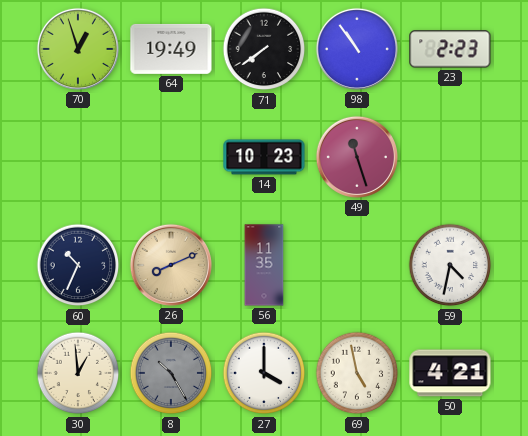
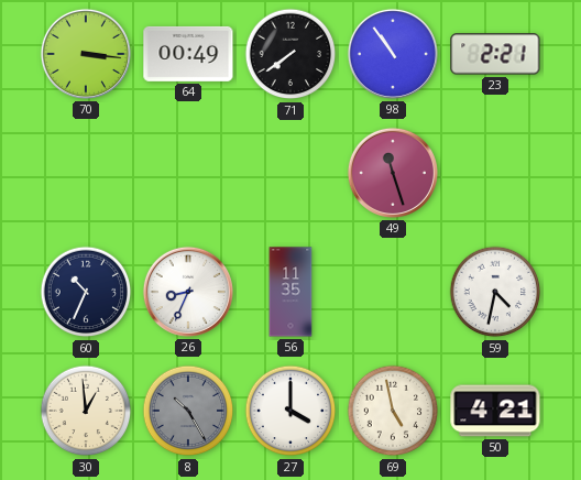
70: 12:57 -> 3:16
64: 19:49 -> 00:49
23: 2:23 -> 2:21
14: 10:23 -> none
26: 8:11 -> 8:34
26 dial: champagne -> white
